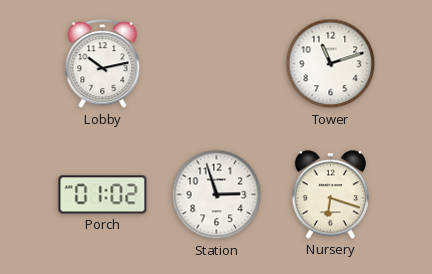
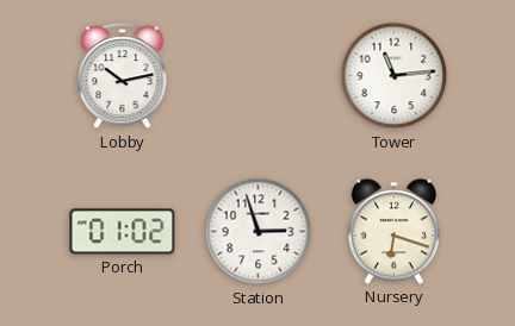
Tower: 11:12 -> 11:14
